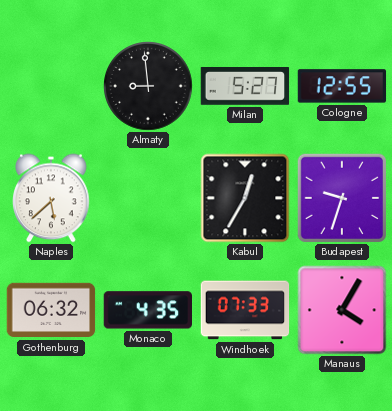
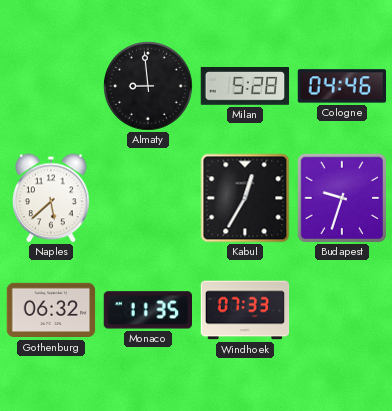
Milan: 5:27 -> 5:28
Cologne: 12:55 -> 04:46
Monaco: 4:35 -> 11:35
Manaus: 4:05 -> none
